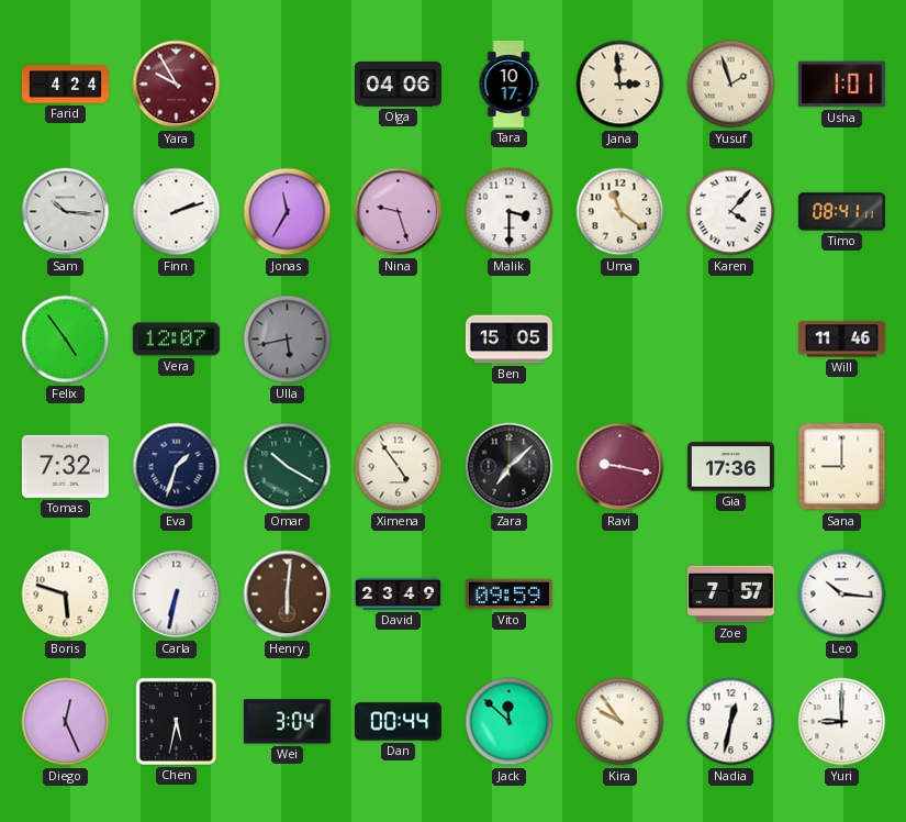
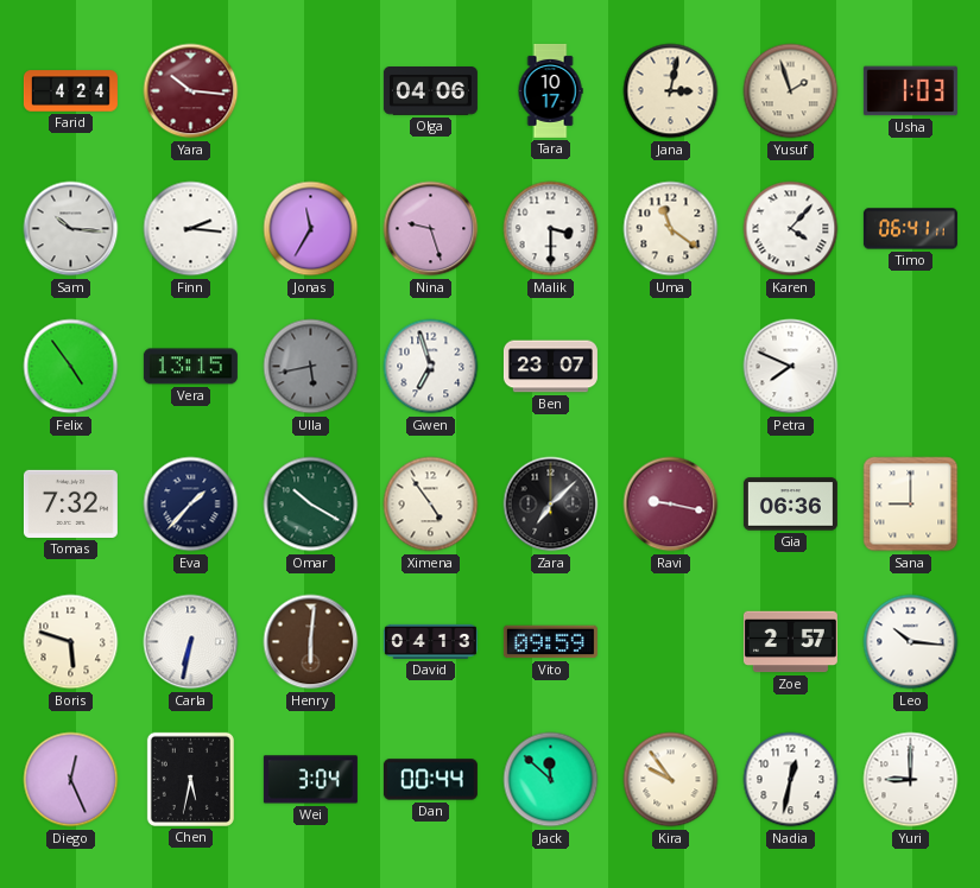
Yara: 9:55 -> 10:16
Jana: 2:59 -> 3:02
Usha: 1:01 -> 1:03
Finn: 2:12 -> 2:16
Timo: 08:41 -> 06:41
Vera: 12:07 -> 13:15
Gwen: none -> 6:57
Ben: 15:05 -> 23:07
Petra: none -> 7:49
Will: 11:46 -> none
Eva: 1:33 -> 1:37
Gia: 17:36 -> 06:36
David: 23:49 -> 04:13
Zoe: 7:57 -> 2:57
